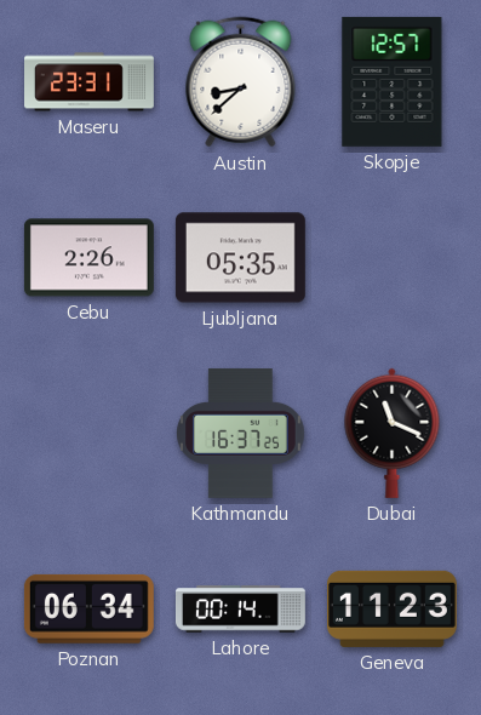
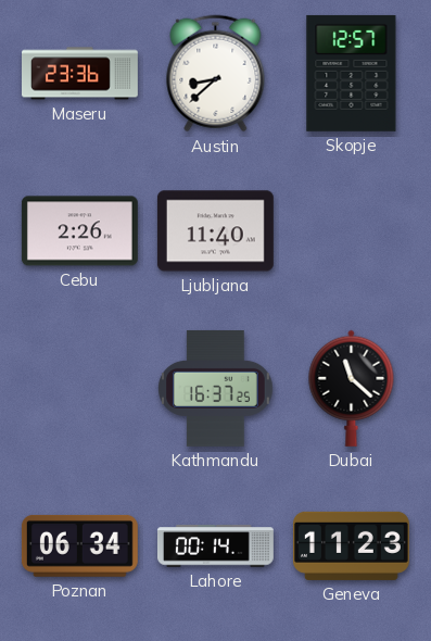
Maseru: 23:31 -> 23:36
Ljubljana: 05:35 -> 11:40
Dubai: 11:19 -> 11:22
